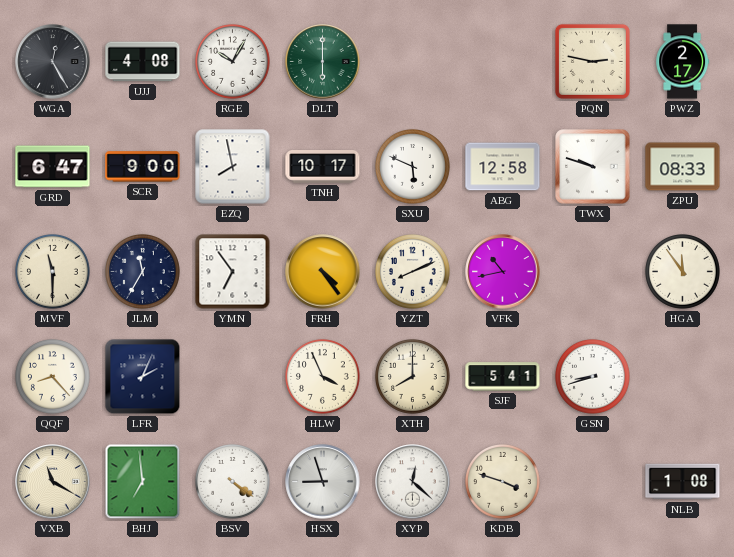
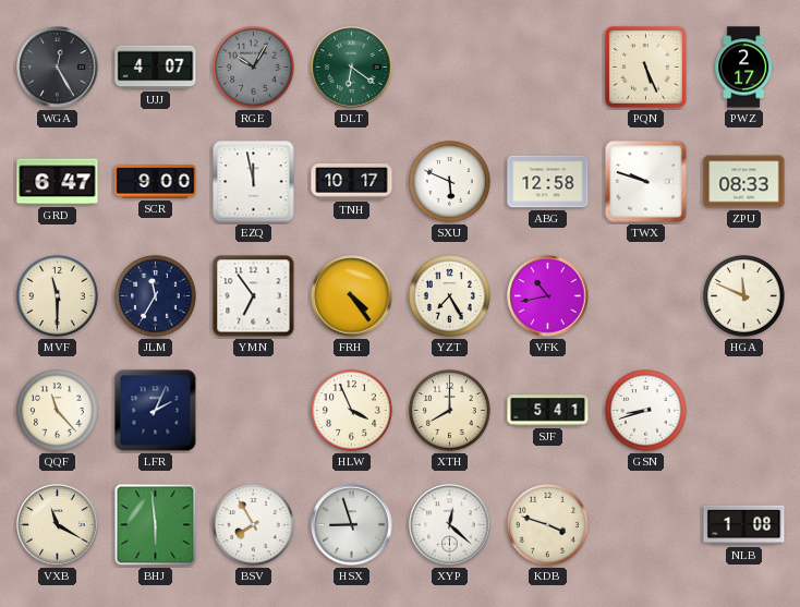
UJJ: 4:08 -> 4:07
RGE dial: white -> grey
DLT: 6:00 -> 6:21
PQN: 2:47 -> 5:26
EZQ: 7:58 -> 11:58
YZT: 8:11 -> 7:25
HGA: 11:54 -> 11:49
QQF: 8:23 -> 11:23
BHJ: 6:59 -> 5:59
BSV: 4:21 -> 7:55
